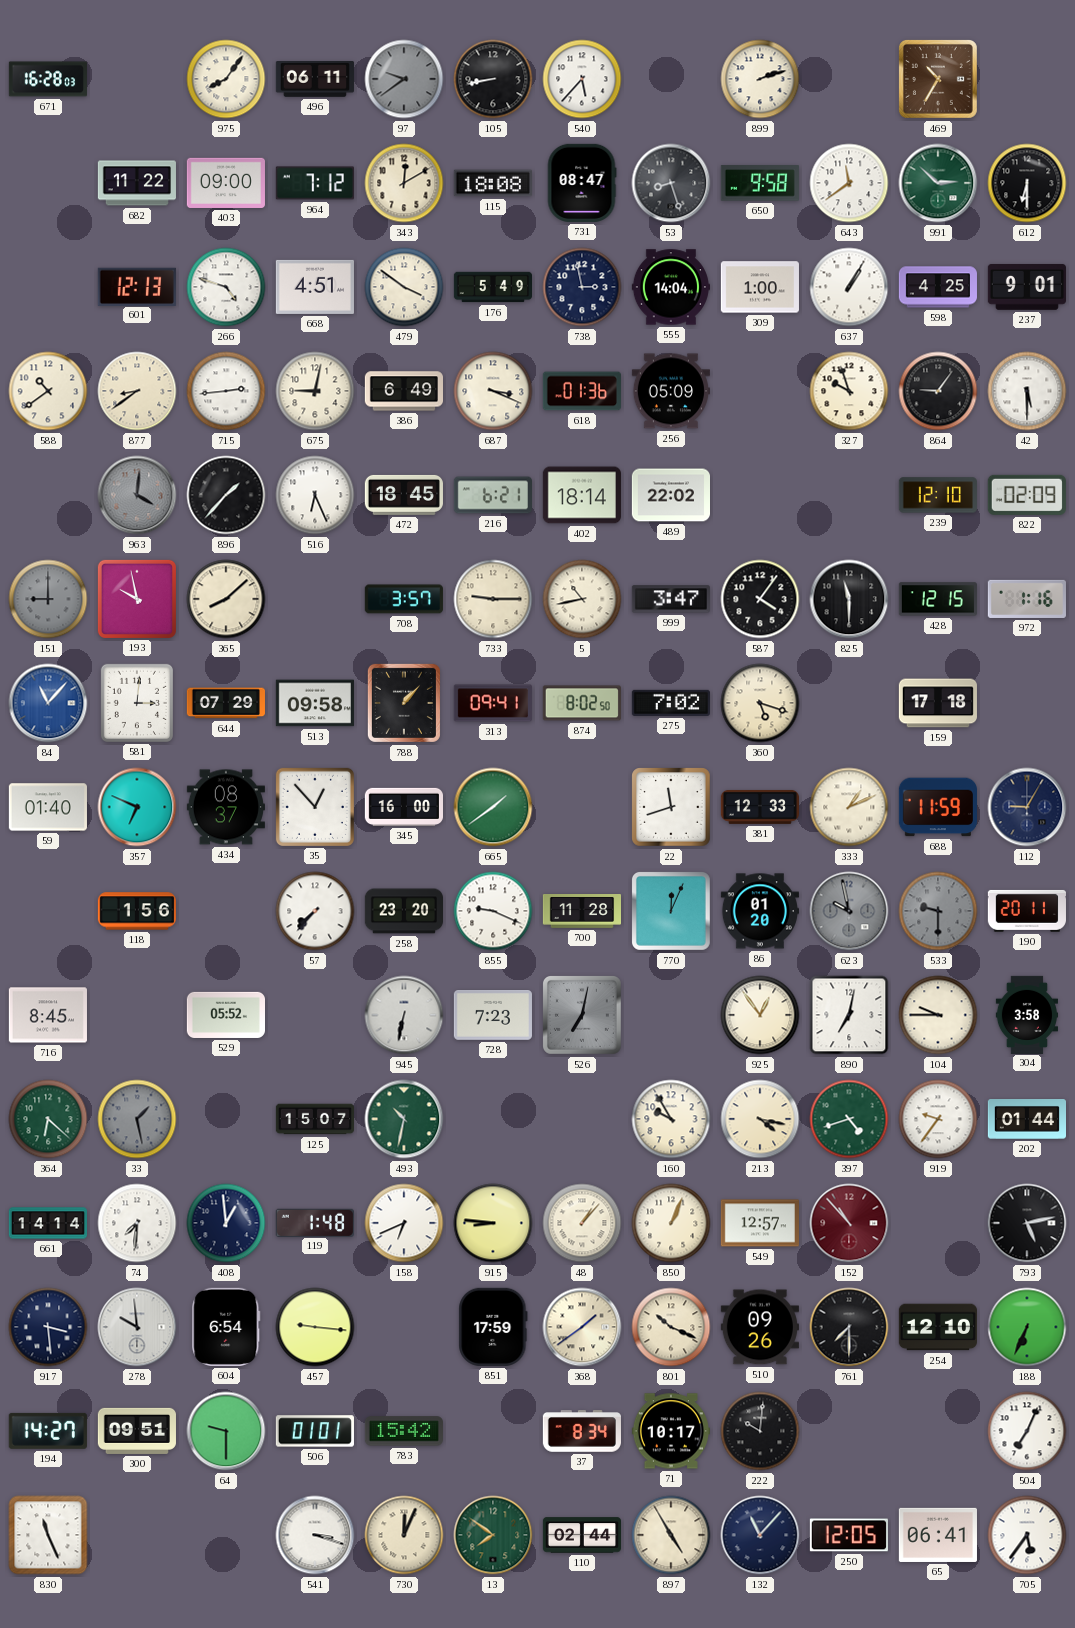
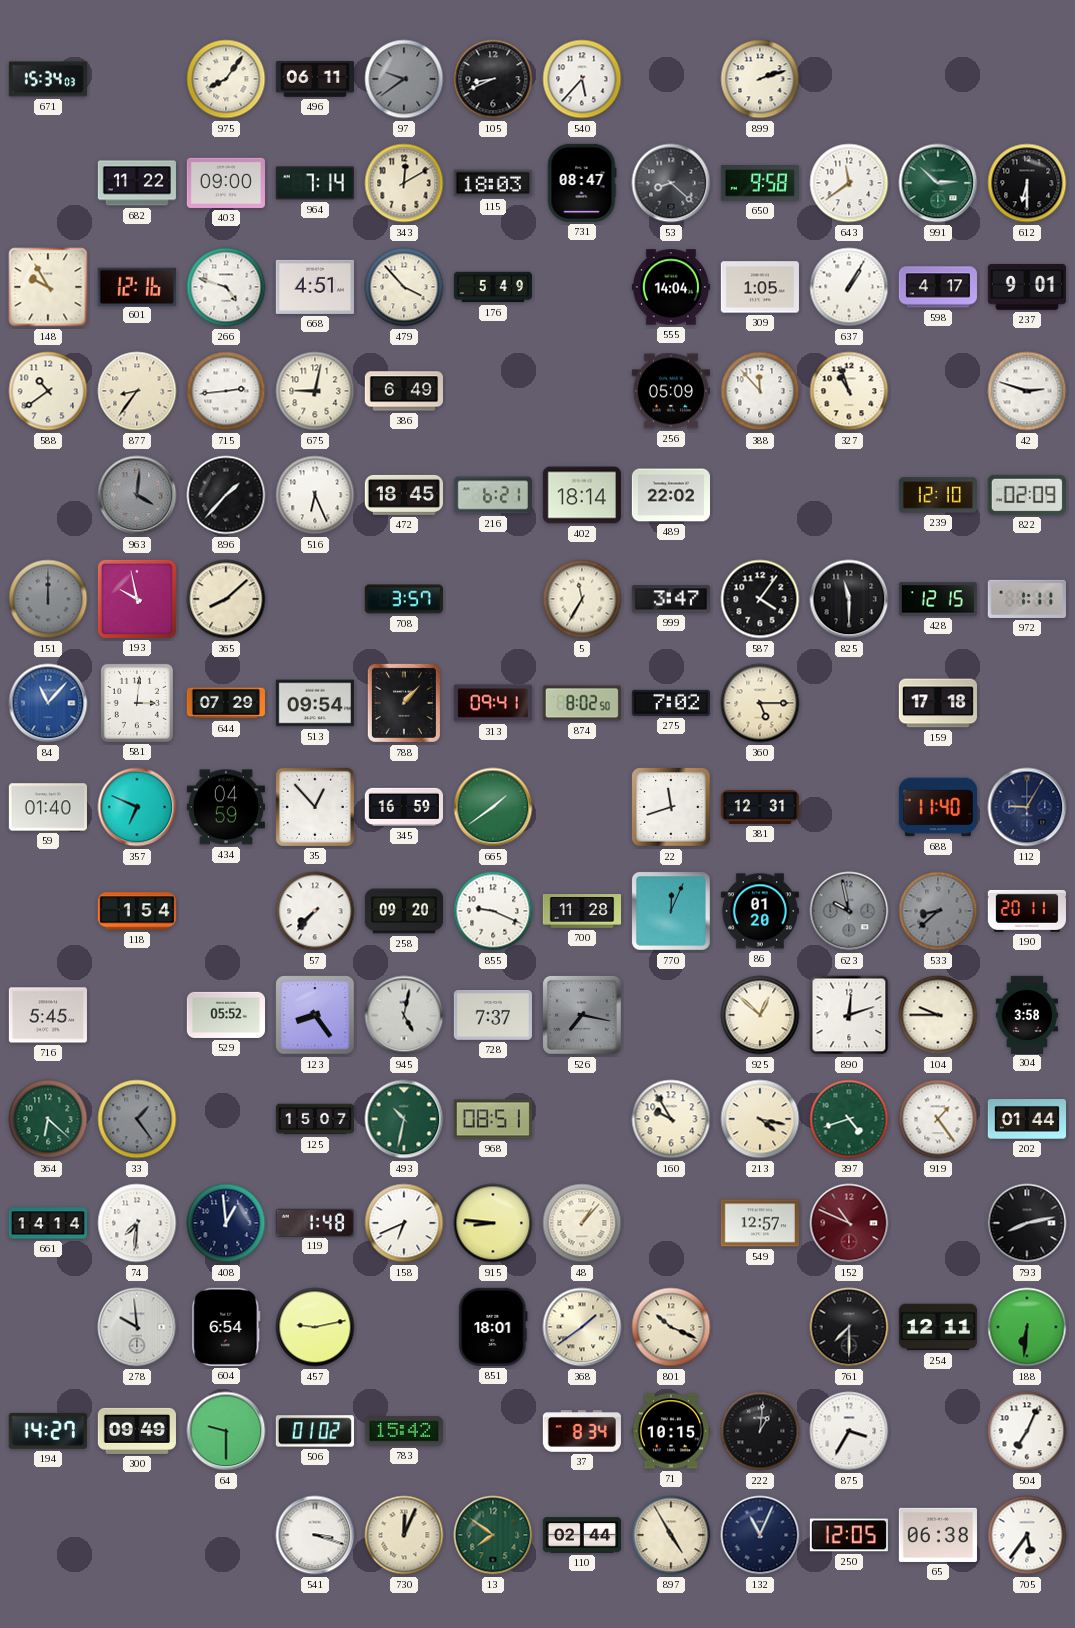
671: 16:28 -> 15:34
105: 8:43 -> 8:41
469: 10:35 -> none
964: 7:12 -> 7:14
115: 18:08 -> 18:03
53: 8:27 -> 8:22
148: none -> 9:55
601: 12:13 -> 12:16
479: 3:51 -> 3:53
738: 2:58 -> none
309: 1:00 -> 1:05
598: 4:25 -> 4:17
877: 8:39 -> 8:36
687: 3:19 -> none
618: 01:36 -> none
388: none -> 11:53
327: 9:57 -> 10:57
864: 9:06 -> none
42: 5:30 -> 2:48
151: 9:00 -> 12:00
733: 9:15 -> none
5: 10:43 -> 11:35
972: 1:16 -> 1:11
513: 09:58 -> 09:54
360: 5:18 -> 5:15
434: 08:37 -> 04:59
345: 16:00 -> 16:59
381: 12:33 -> 12:31
333: 1:11 -> none
688: 11:59 -> 11:40
118: 1:56 -> 1:54
258: 23:20 -> 09:20
533: 9:30 -> 8:38
716: 8:45 -> 5:45
123: none -> 8:24
945: 6:32 -> 5:02
728: 7:23 -> 7:37
526: 7:02 -> 7:17
925: 12:54 -> 12:52
890: 7:02 -> 12:12
33: 1:28 -> 1:24
968: none -> 08:51
919: 9:36 -> 1:24
850: 1:04 -> none
152: 10:53 -> 10:49
793: 5:13 -> 8:13
917: 3:29 -> none
457: 9:16 -> 9:13
851: 17:59 -> 18:01
510: 09:26 -> none
254: 12:10 -> 12:11
188: 6:34 -> 6:31
300: 09:51 -> 09:49
506: 01:01 -> 01:02
71: 10:17 -> 10:15
222: 10:01 -> 1:01
875: none -> 3:35
830: 11:26 -> none
132: 11:07 -> 11:04
65: 06:41 -> 06:38
